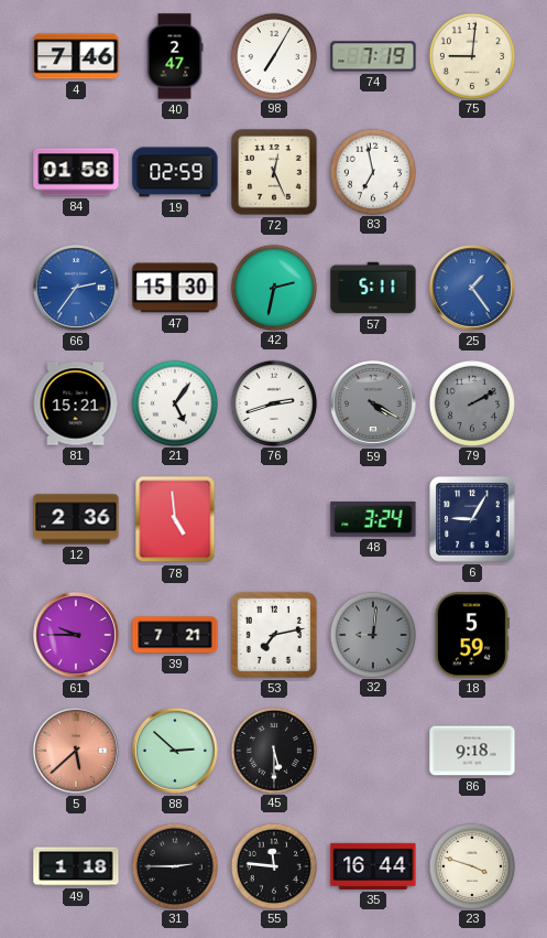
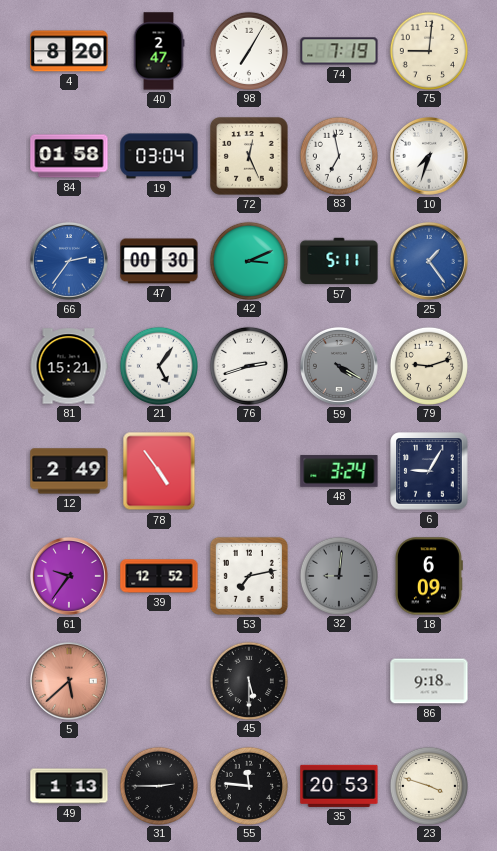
4: 7:46 -> 8:20
19: 02:59 -> 03:04
10: none -> 7:33
47: 15:30 -> 00:30
42: 2:32 -> 3:11
79: 2:10 -> 9:12
79 dial: grey -> cream
12: 2:36 -> 2:49
78: 4:59 -> 4:54
61: 9:45 -> 9:36
39: 7:21 -> 12:52
18: 5:59 -> 6:09
88: 2:52 -> none
49: 1:18 -> 1:13
35: 16:44 -> 20:53
